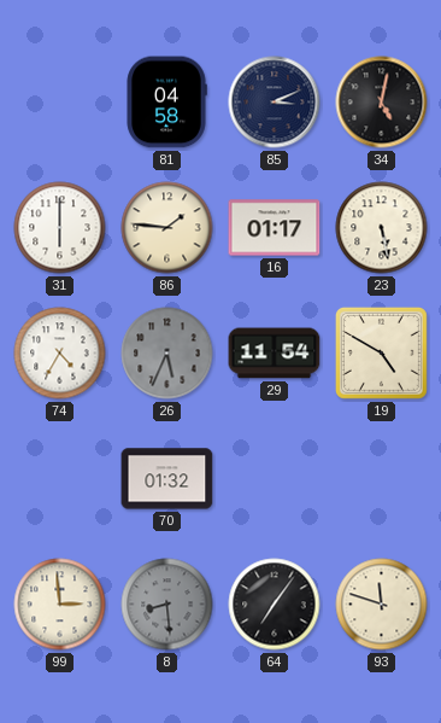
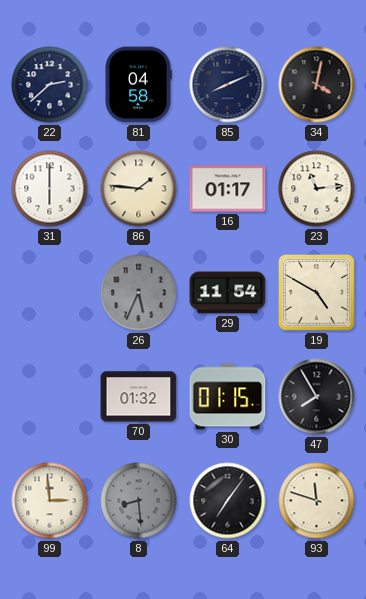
22: none -> 2:38
85: 3:11 -> 8:11
34: 5:02 -> 4:02
23: 5:28 -> 11:14
74: 4:35 -> none
30: none -> 01:15
47: none -> 7:55
